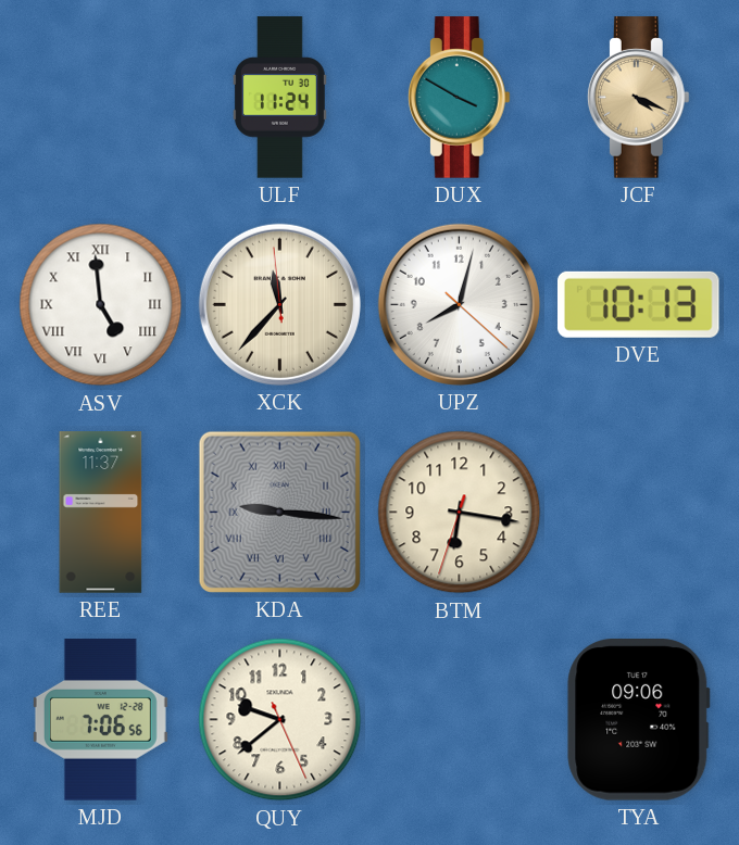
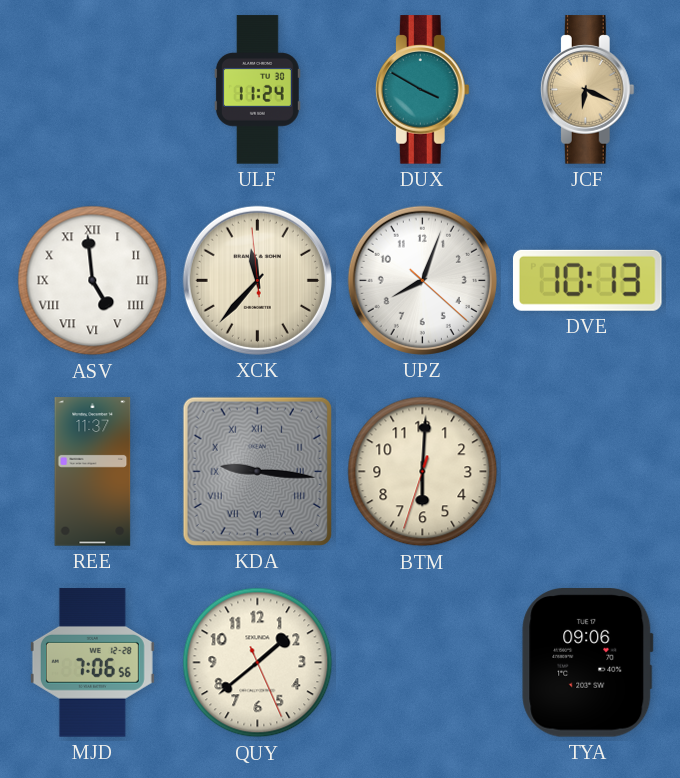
JCF: 4:19 -> 6:19
UPZ: 8:02 -> 8:03
BTM: 6:16 -> 6:00
QUY: 9:38 -> 1:38
